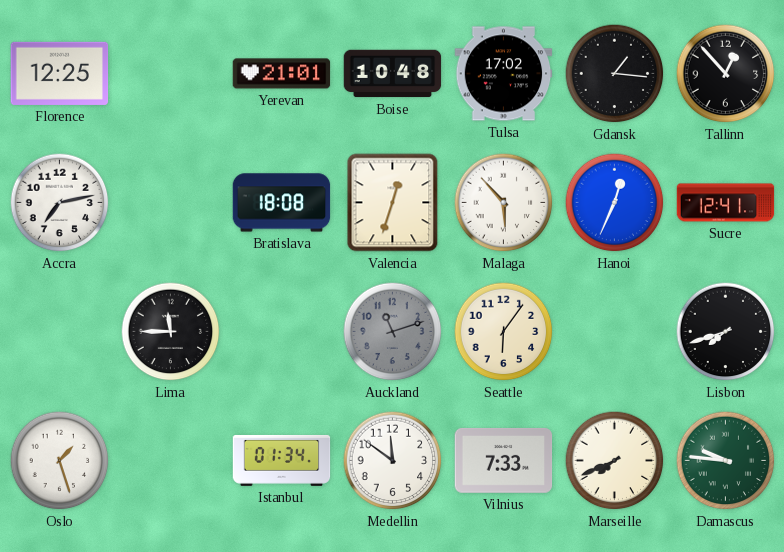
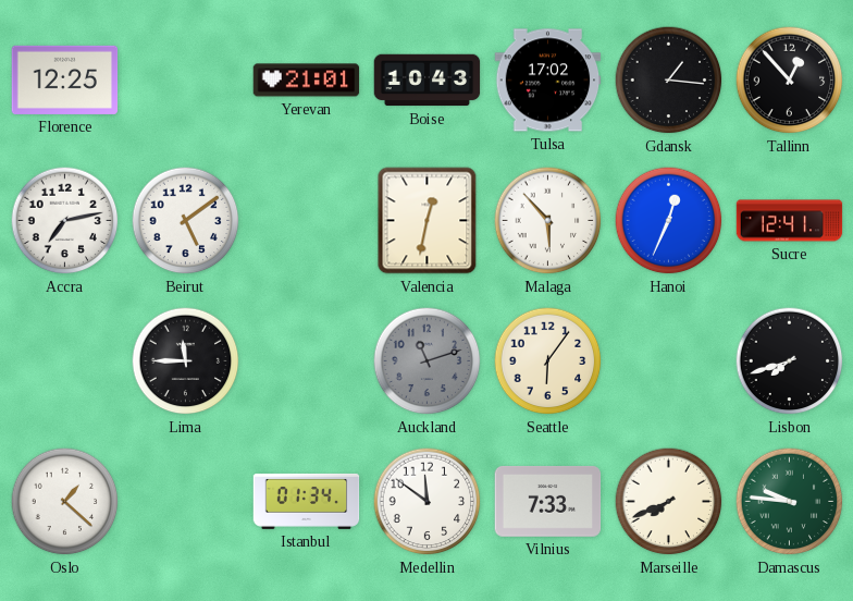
Boise: 10:48 -> 10:43
Beirut: none -> 5:09
Bratislava: 18:08 -> none
Valencia: 12:33 -> 12:32
Oslo: 1:27 -> 1:22
